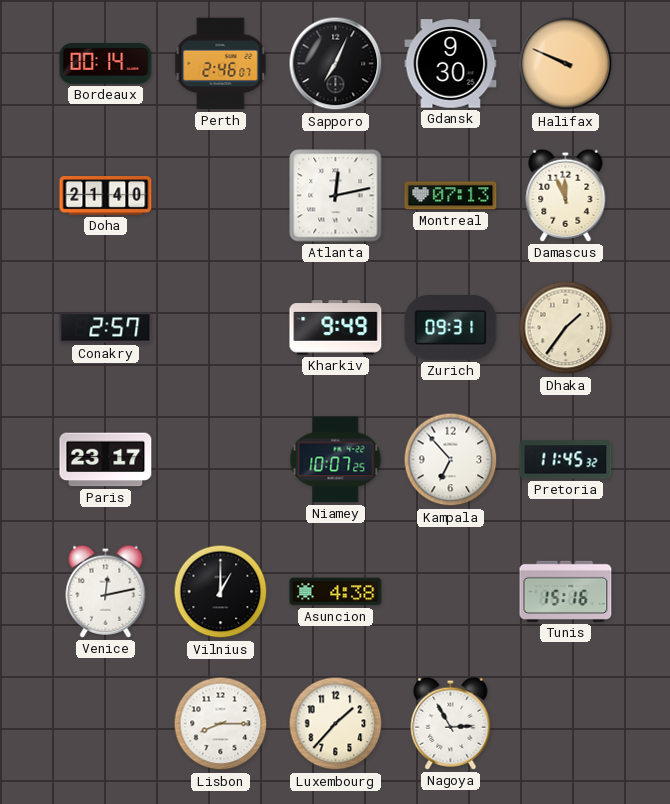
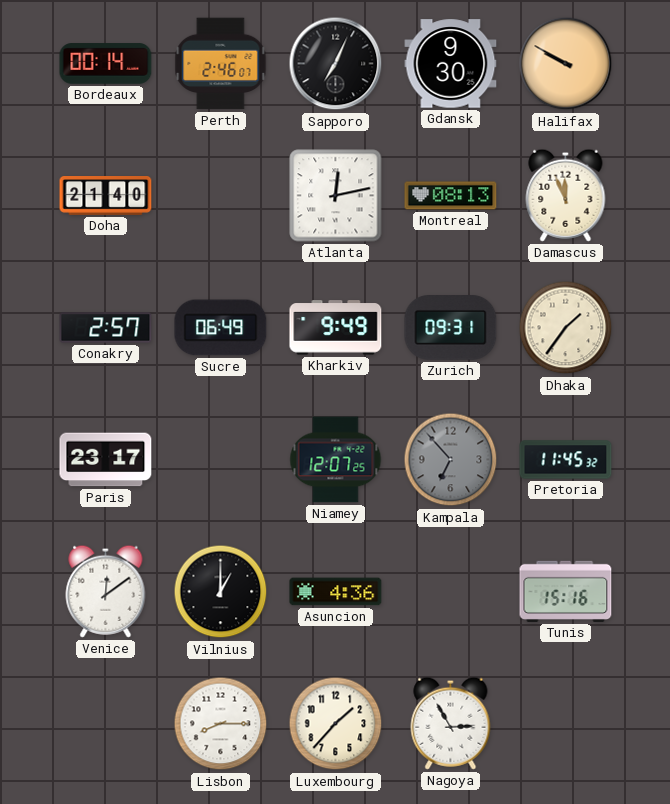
Halifax: 9:49 -> 9:50
Montreal: 07:13 -> 08:13
Sucre: none -> 06:49
Niamey: 10:07 -> 12:07
Kampala dial: white -> grey
Venice: 12:13 -> 12:09
Asuncion: 4:38 -> 4:36
